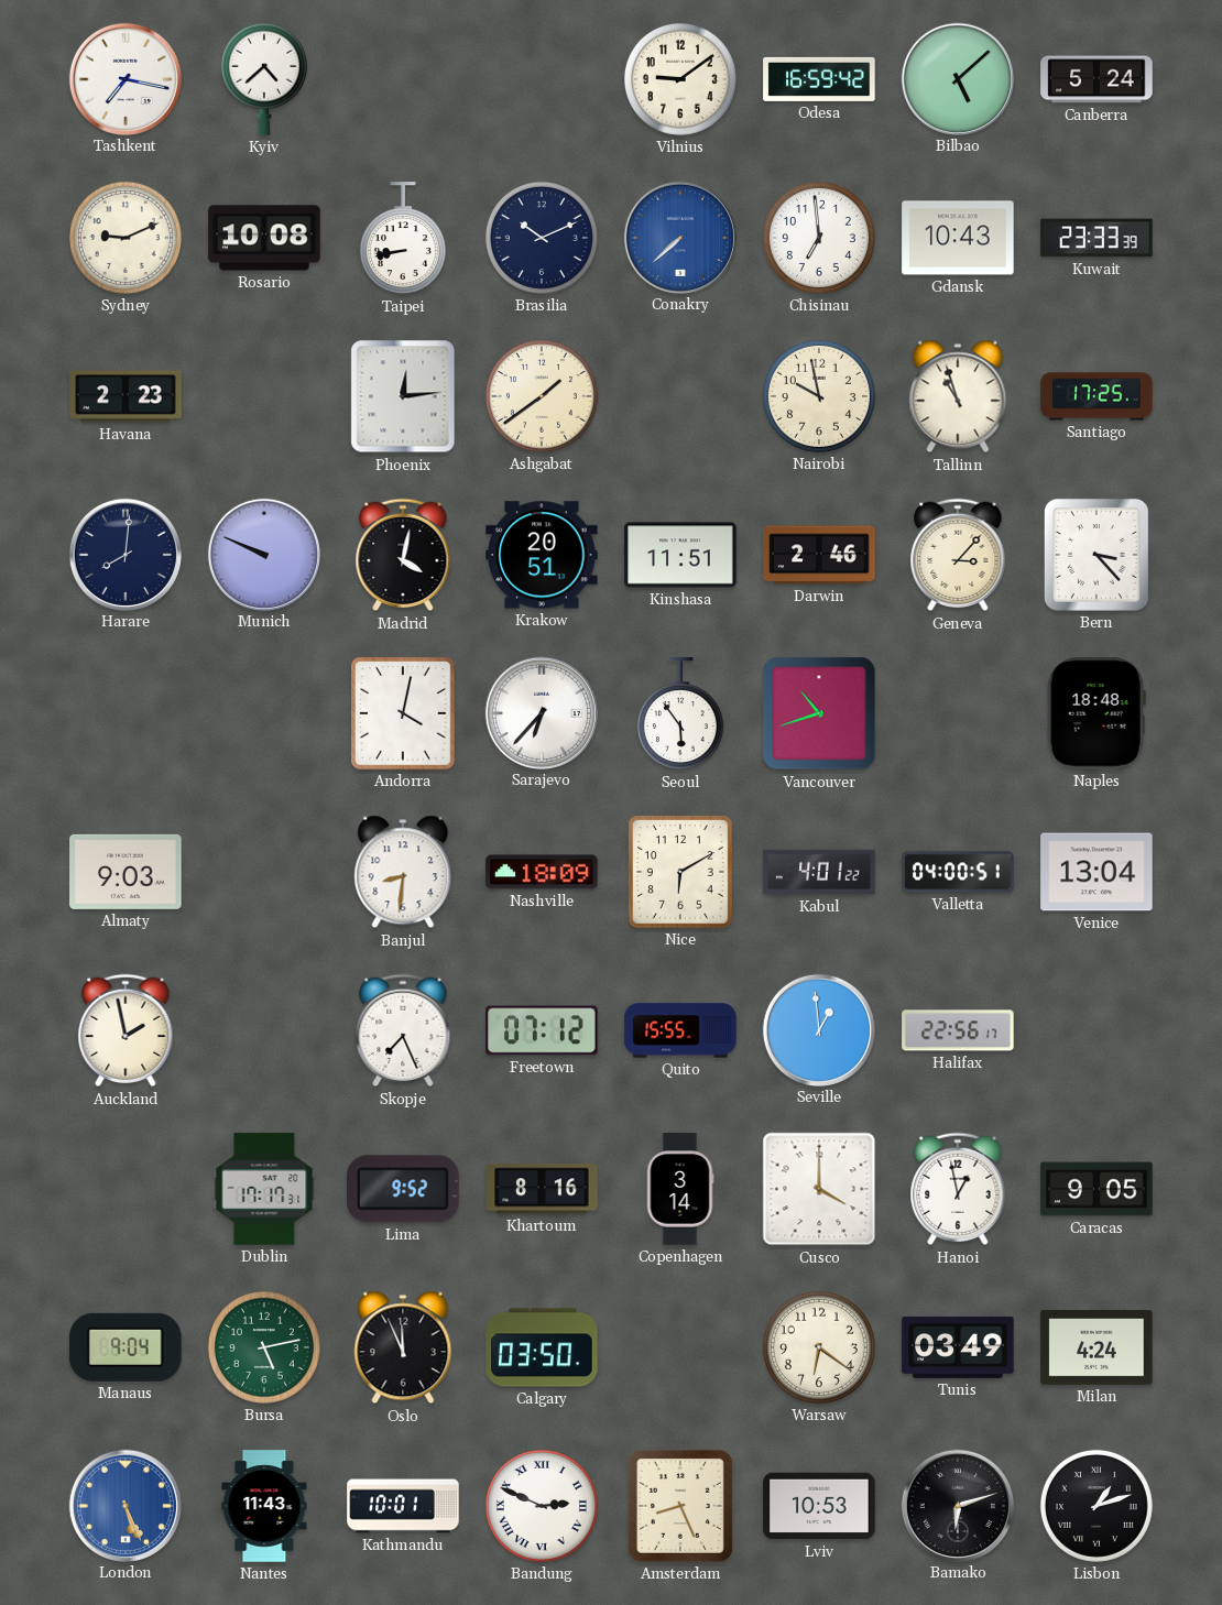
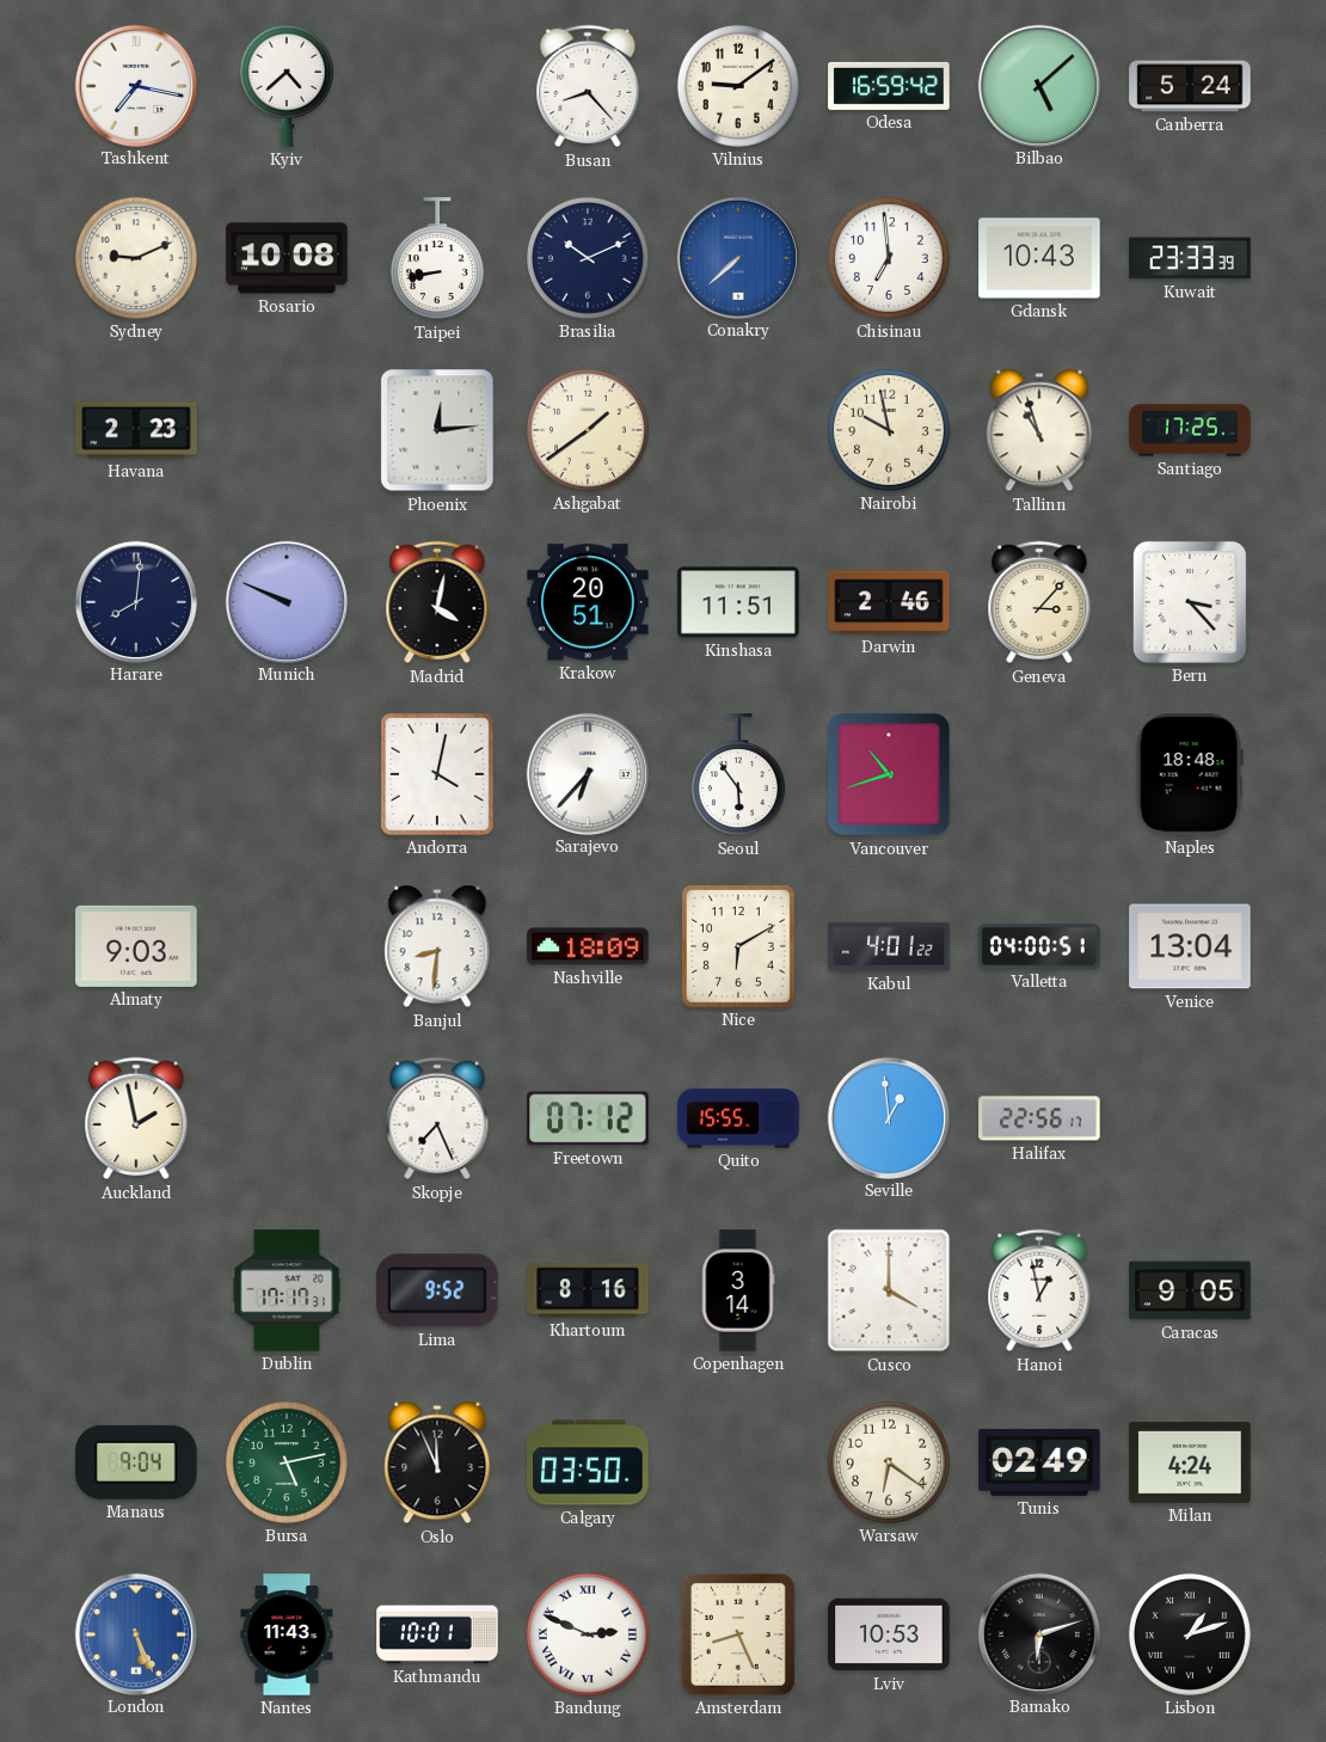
Busan: none -> 8:23
Tunis: 03:49 -> 02:49
